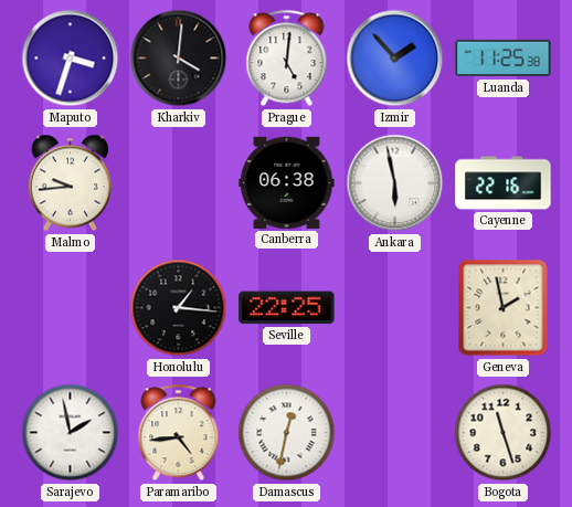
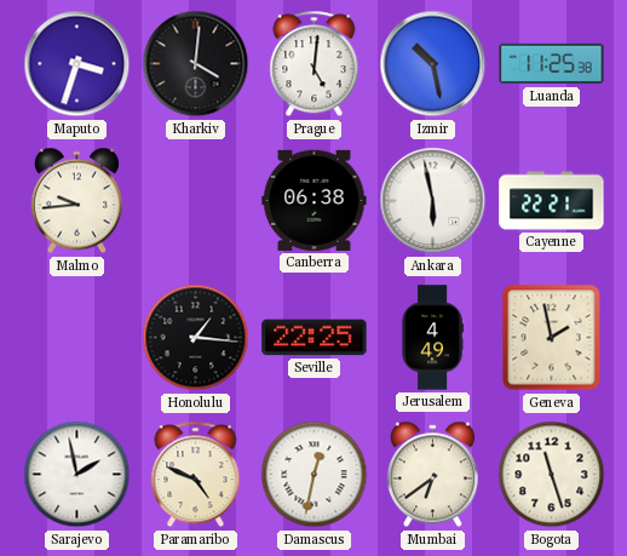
Izmir: 1:53 -> 10:28
Cayenne: 22:16 -> 22:21
Jerusalem: none -> 4:49
Paramaribo: 4:44 -> 4:49
Mumbai: none -> 6:39
